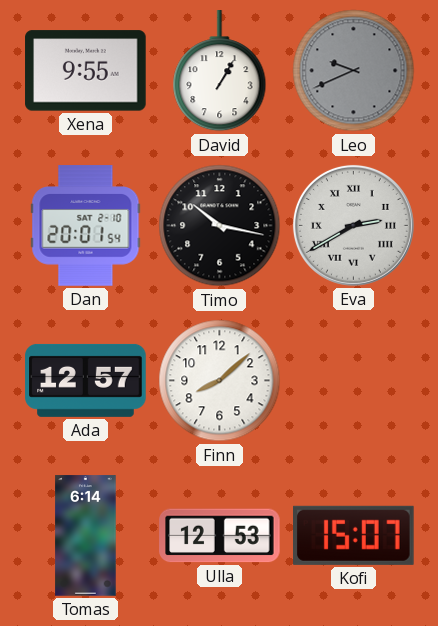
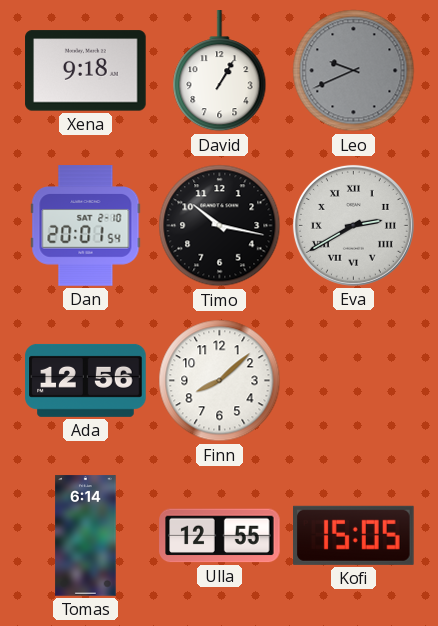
Xena: 9:55 -> 9:18
Ada: 12:57 -> 12:56
Ulla: 12:53 -> 12:55
Kofi: 15:07 -> 15:05
